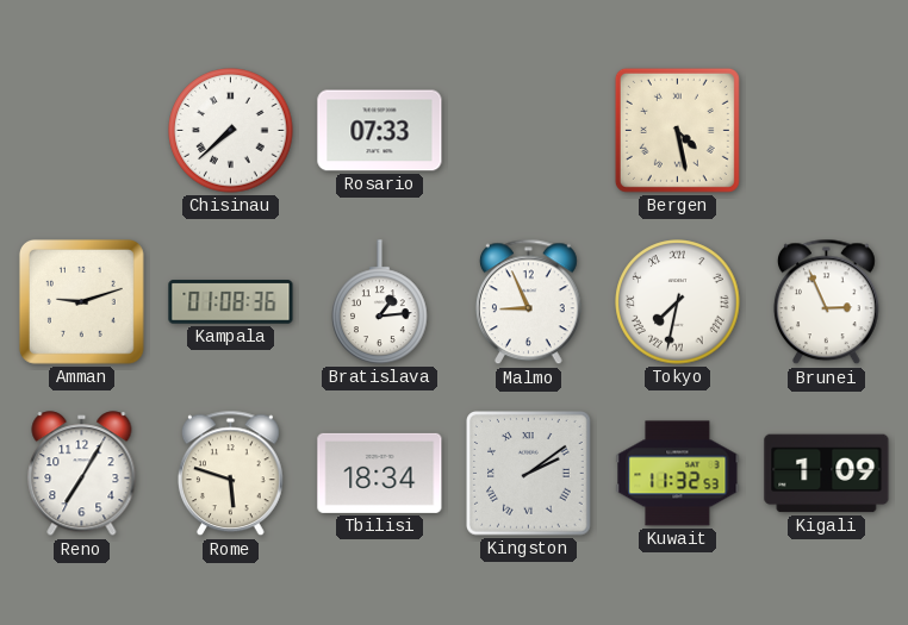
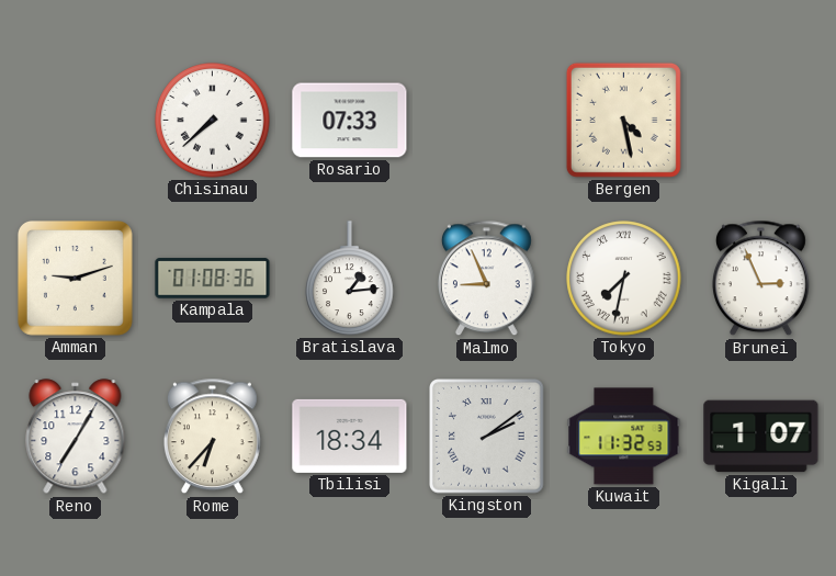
Rome: 5:48 -> 6:37
Kigali: 1:09 -> 1:07
